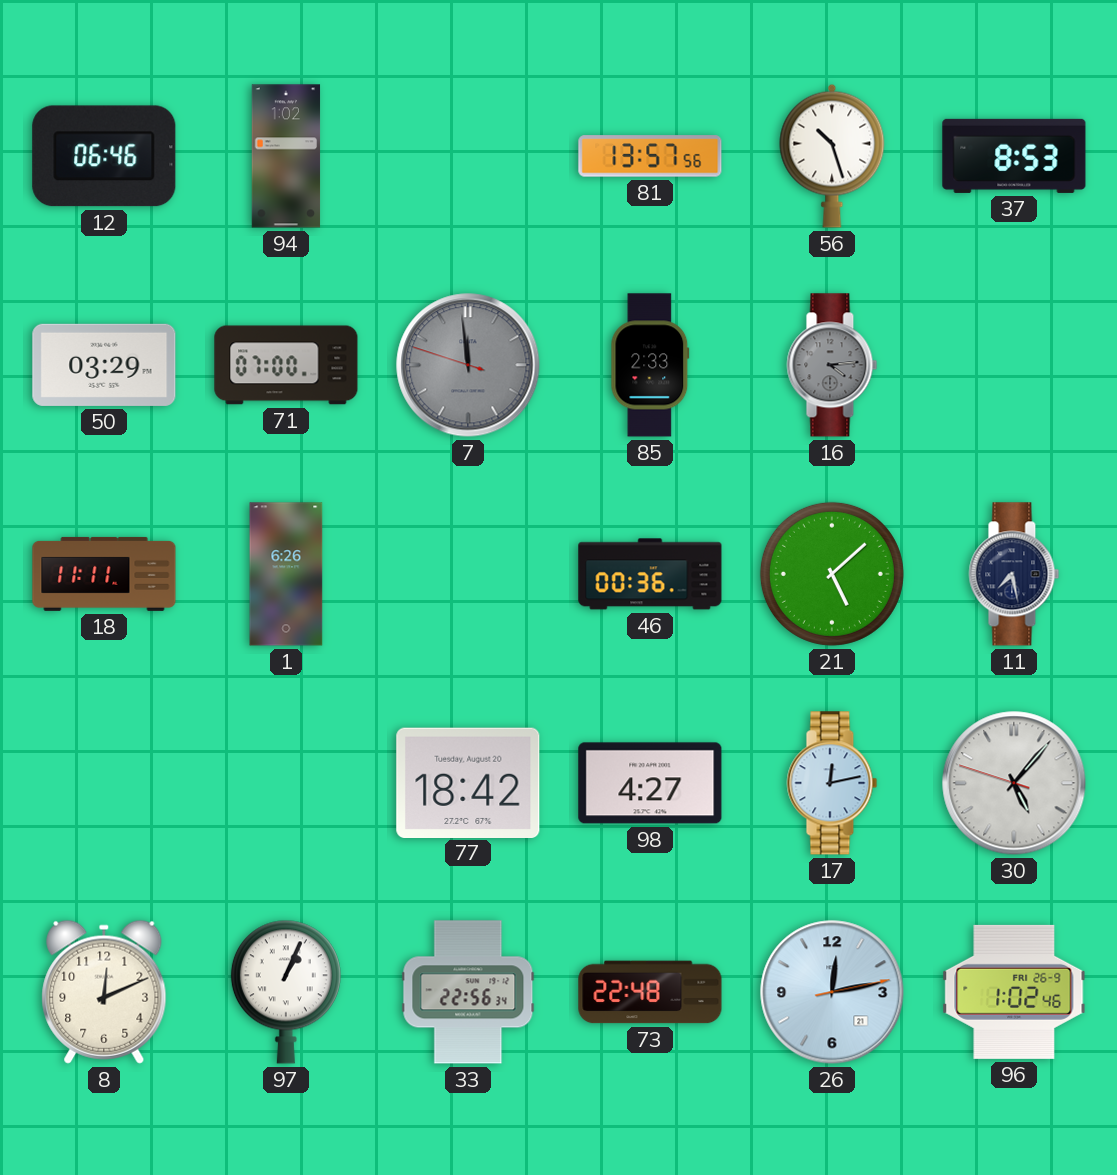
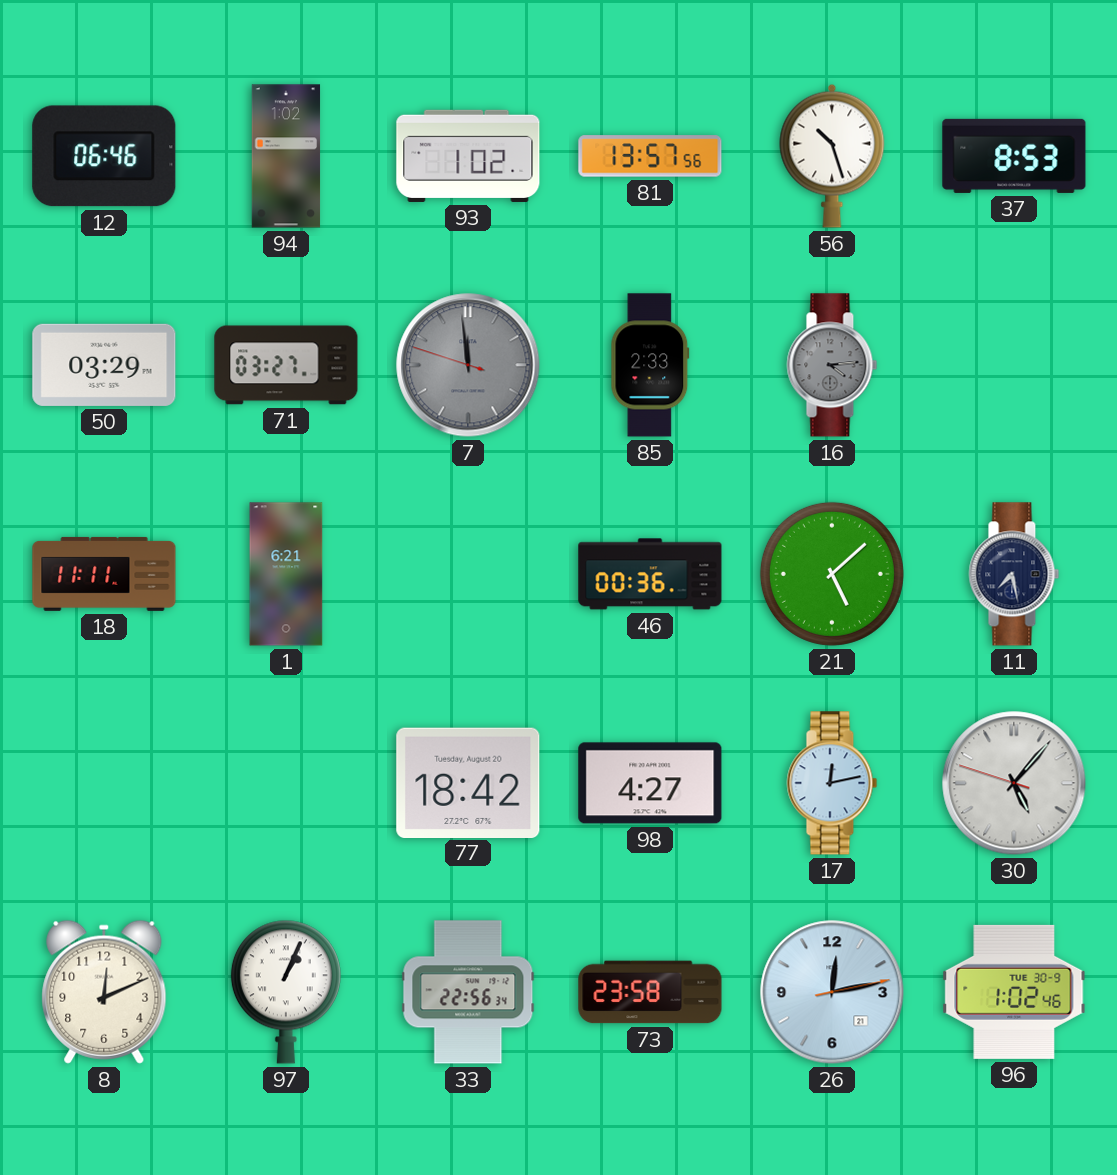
93: none -> 1:02
71: 07:00 -> 03:27
1: 6:26 -> 6:21
73: 22:48 -> 23:58
96 date: FRI 26-9 -> TUE 30-9
